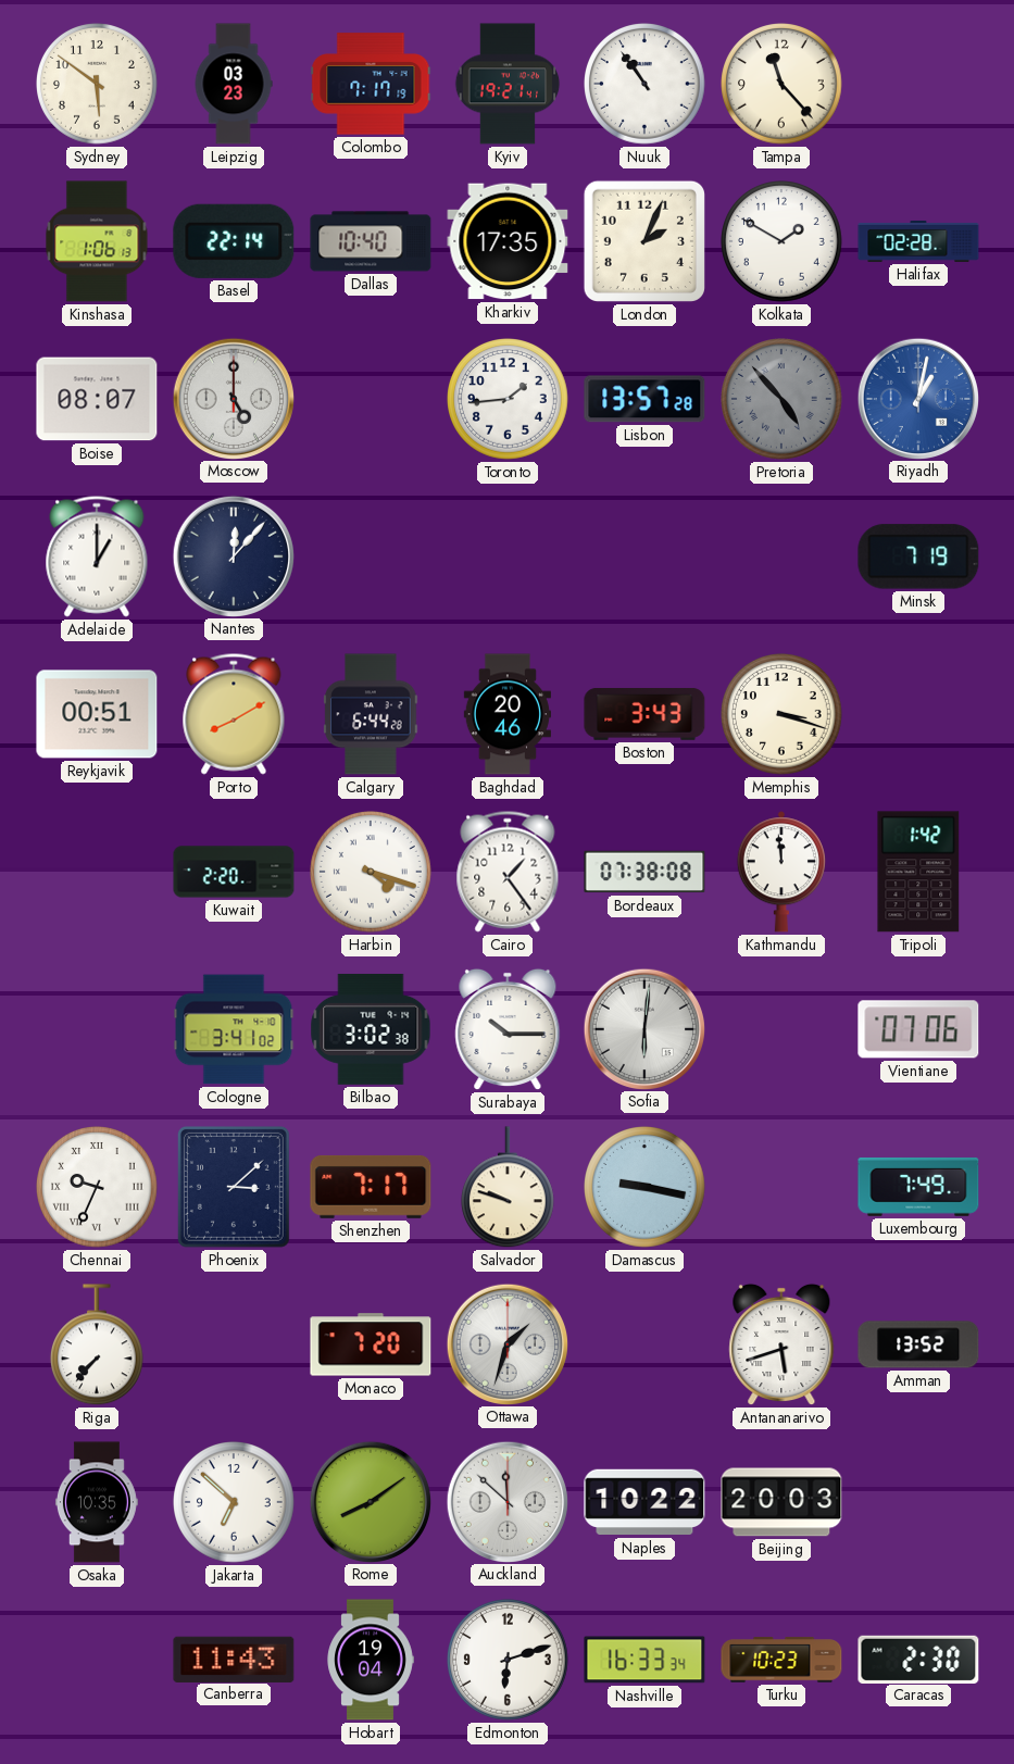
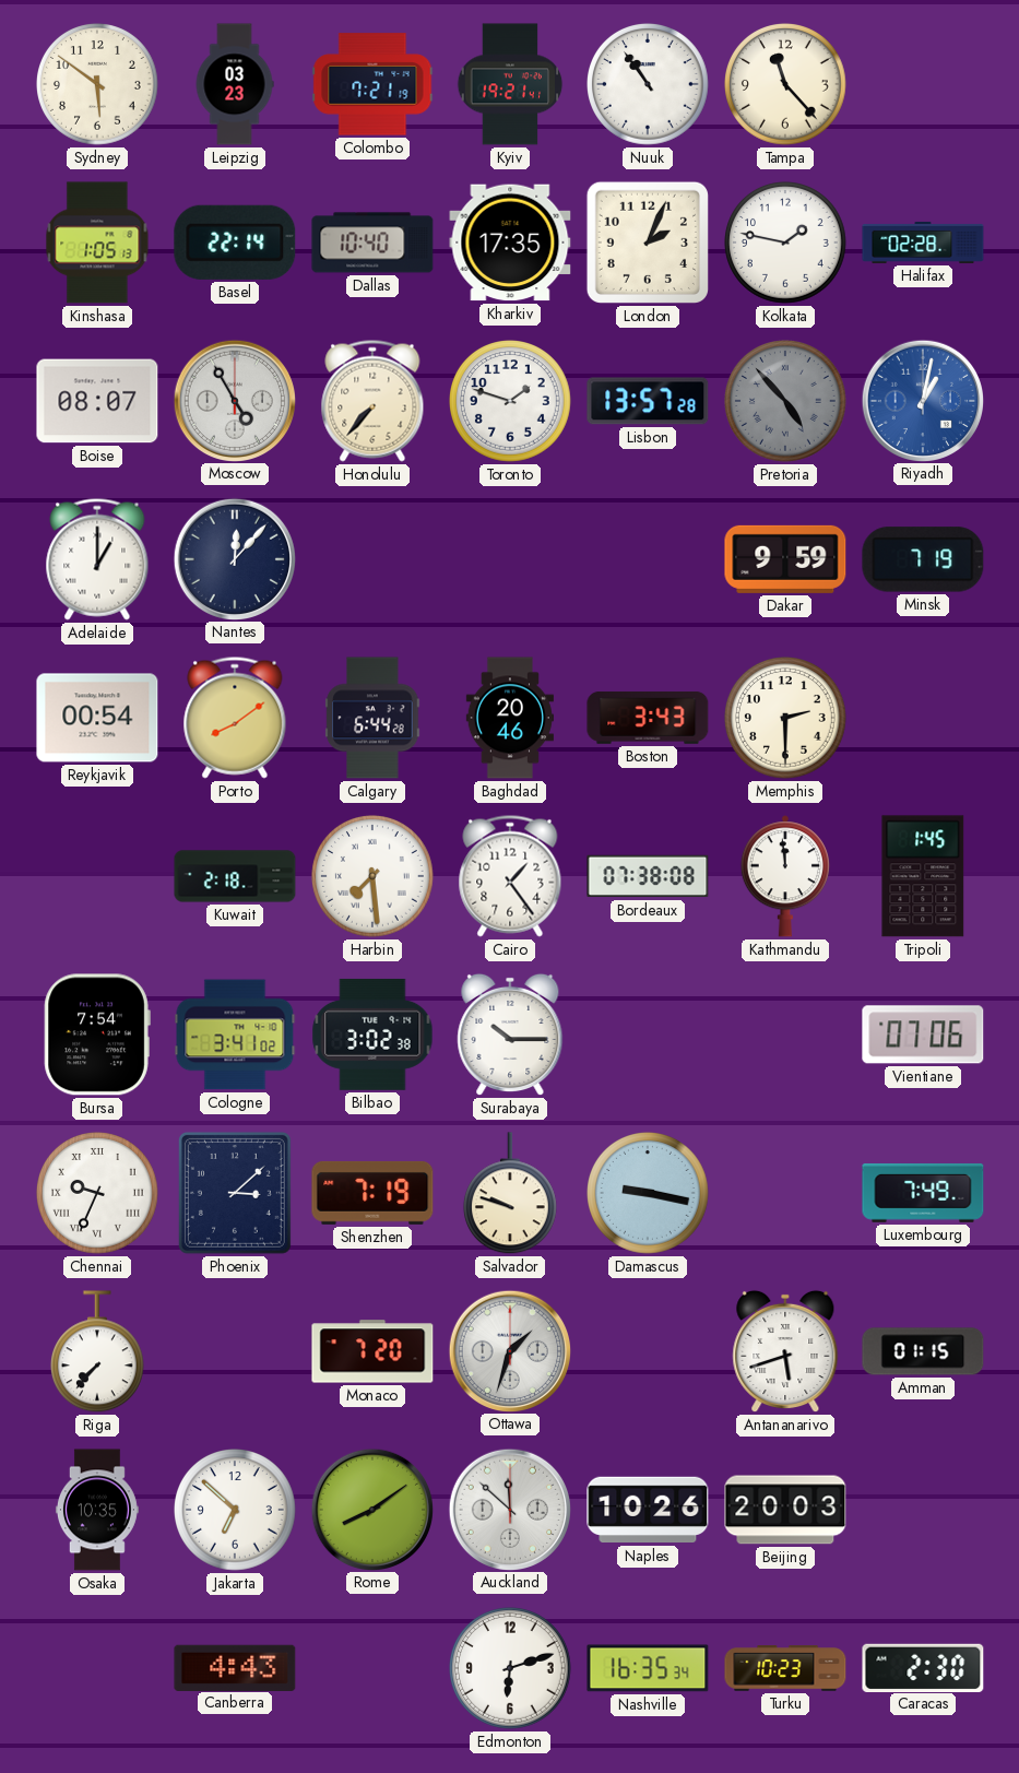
Colombo: 7:17 -> 7:21
Kinshasa: 1:06 -> 1:05
Kolkata: 1:50 -> 1:47
Moscow: 5:00 -> 4:55
Honolulu: none -> 7:37
Toronto: 1:44 -> 1:48
Dakar: none -> 9:59
Reykjavik: 00:51 -> 00:54
Porto: 8:10 -> 8:09
Memphis: 3:18 -> 2:30
Kuwait: 2:20 -> 2:18
Harbin: 4:18 -> 7:29
Tripoli: 1:42 -> 1:45
Bursa: none -> 7:54
Sofia: 6:01 -> none
Shenzhen: 7:17 -> 7:19
Amman: 13:52 -> 01:15
Naples: 10:22 -> 10:26
Canberra: 11:43 -> 4:43
Hobart: 19:04 -> none
Nashville: 16:33 -> 16:35
